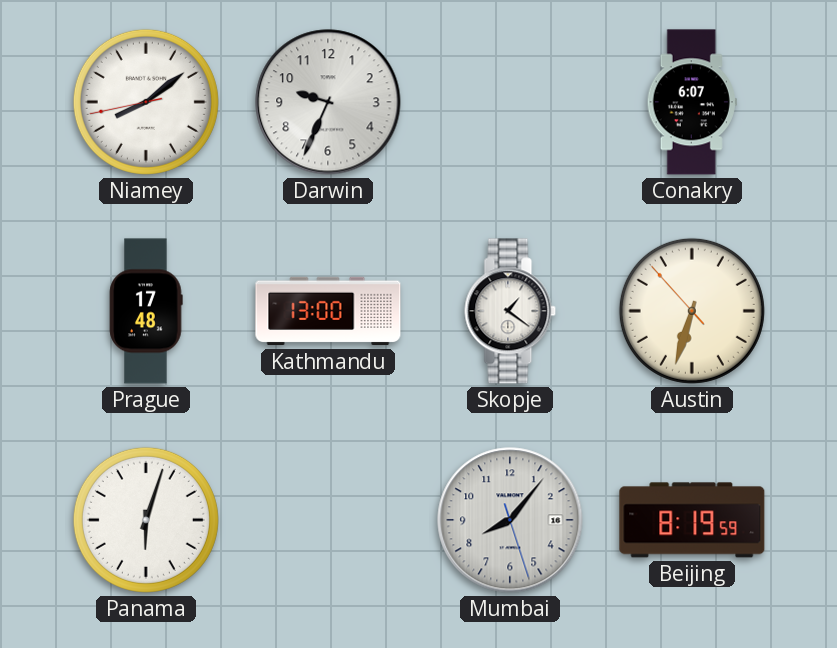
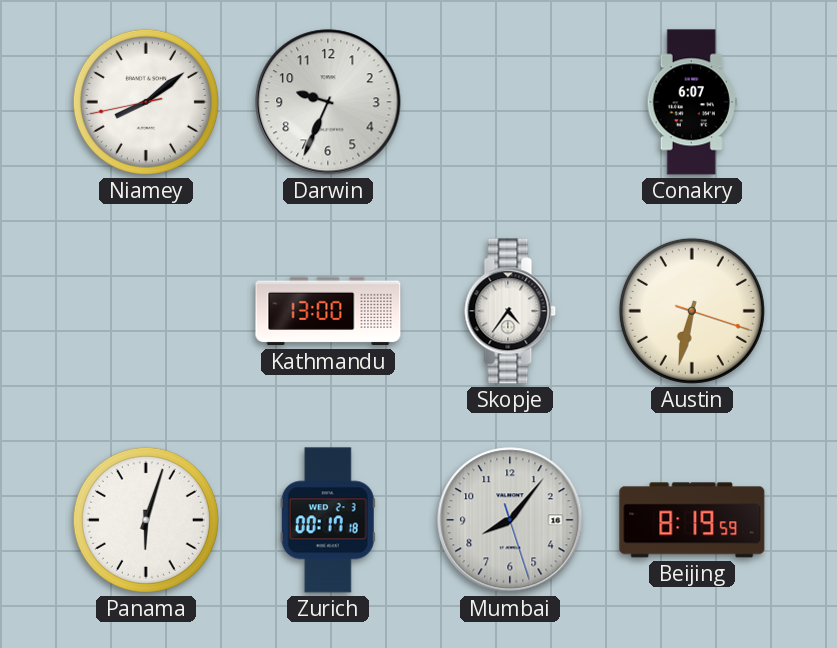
Prague: 17:48 -> none
Skopje: 1:21 -> 4:36
Austin: 6:32:53 -> 6:32:18
Zurich: none -> 00:17
